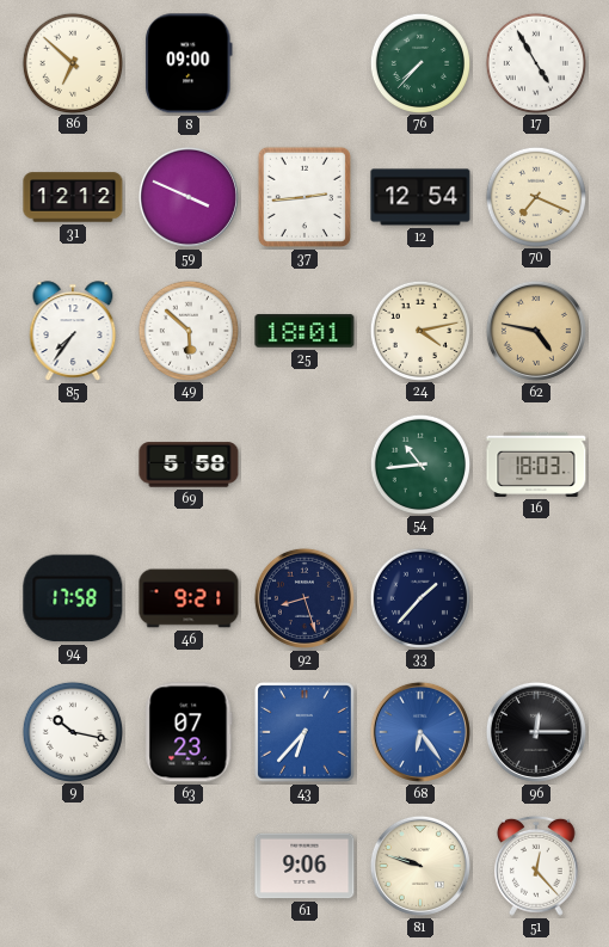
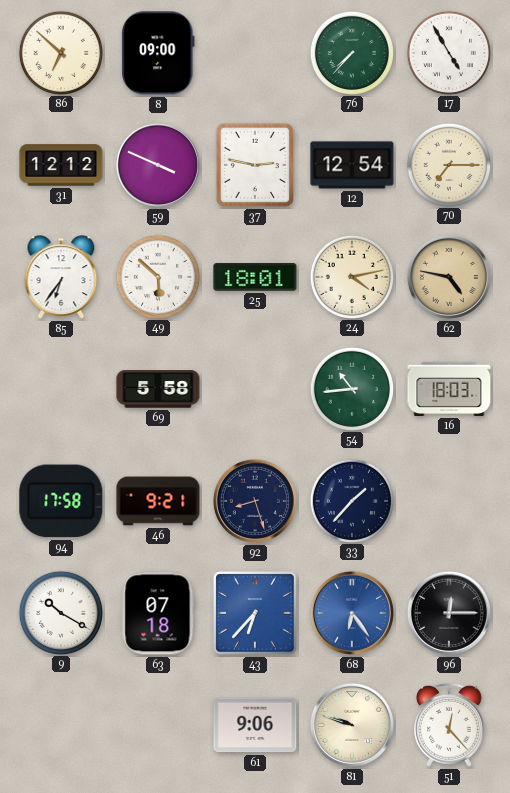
37: 2:44 -> 2:47
70: 7:19 -> 7:15
85: 7:36 -> 6:36
9: 10:17 -> 10:20
63: 07:23 -> 07:18
